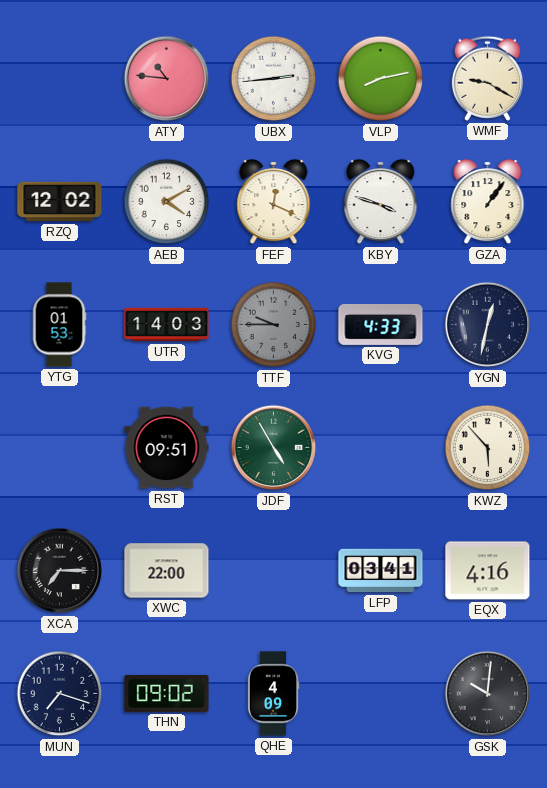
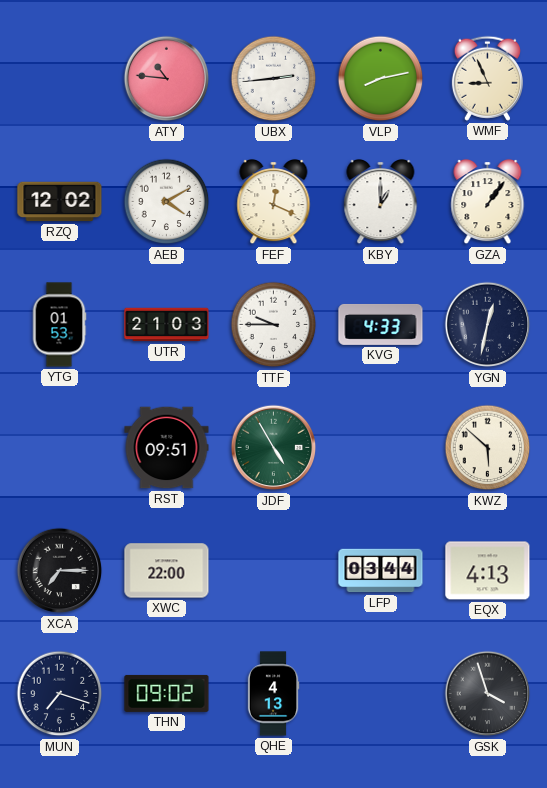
WMF: 9:20 -> 8:56
KBY: 3:48 -> 1:00
UTR: 14:03 -> 21:03
TTF dial: grey -> white
KWZ: 5:53 -> 5:52
LFP: 03:41 -> 03:44
EQX: 4:16 -> 4:13
QHE: 4:09 -> 4:13
GSK: 10:01 -> 3:57
